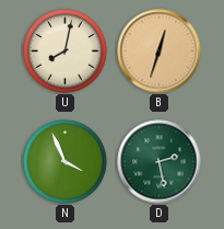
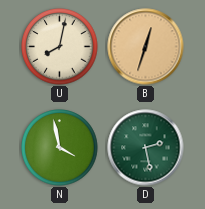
N: 3:56 -> 3:58
